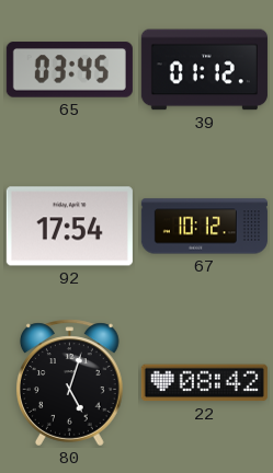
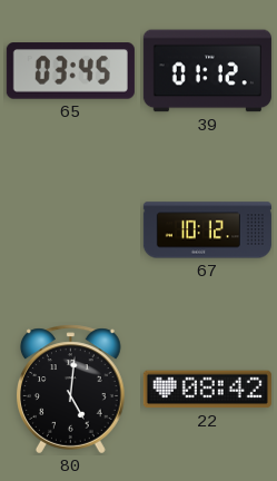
92: 17:54 -> none
80: 5:03 -> 5:01
